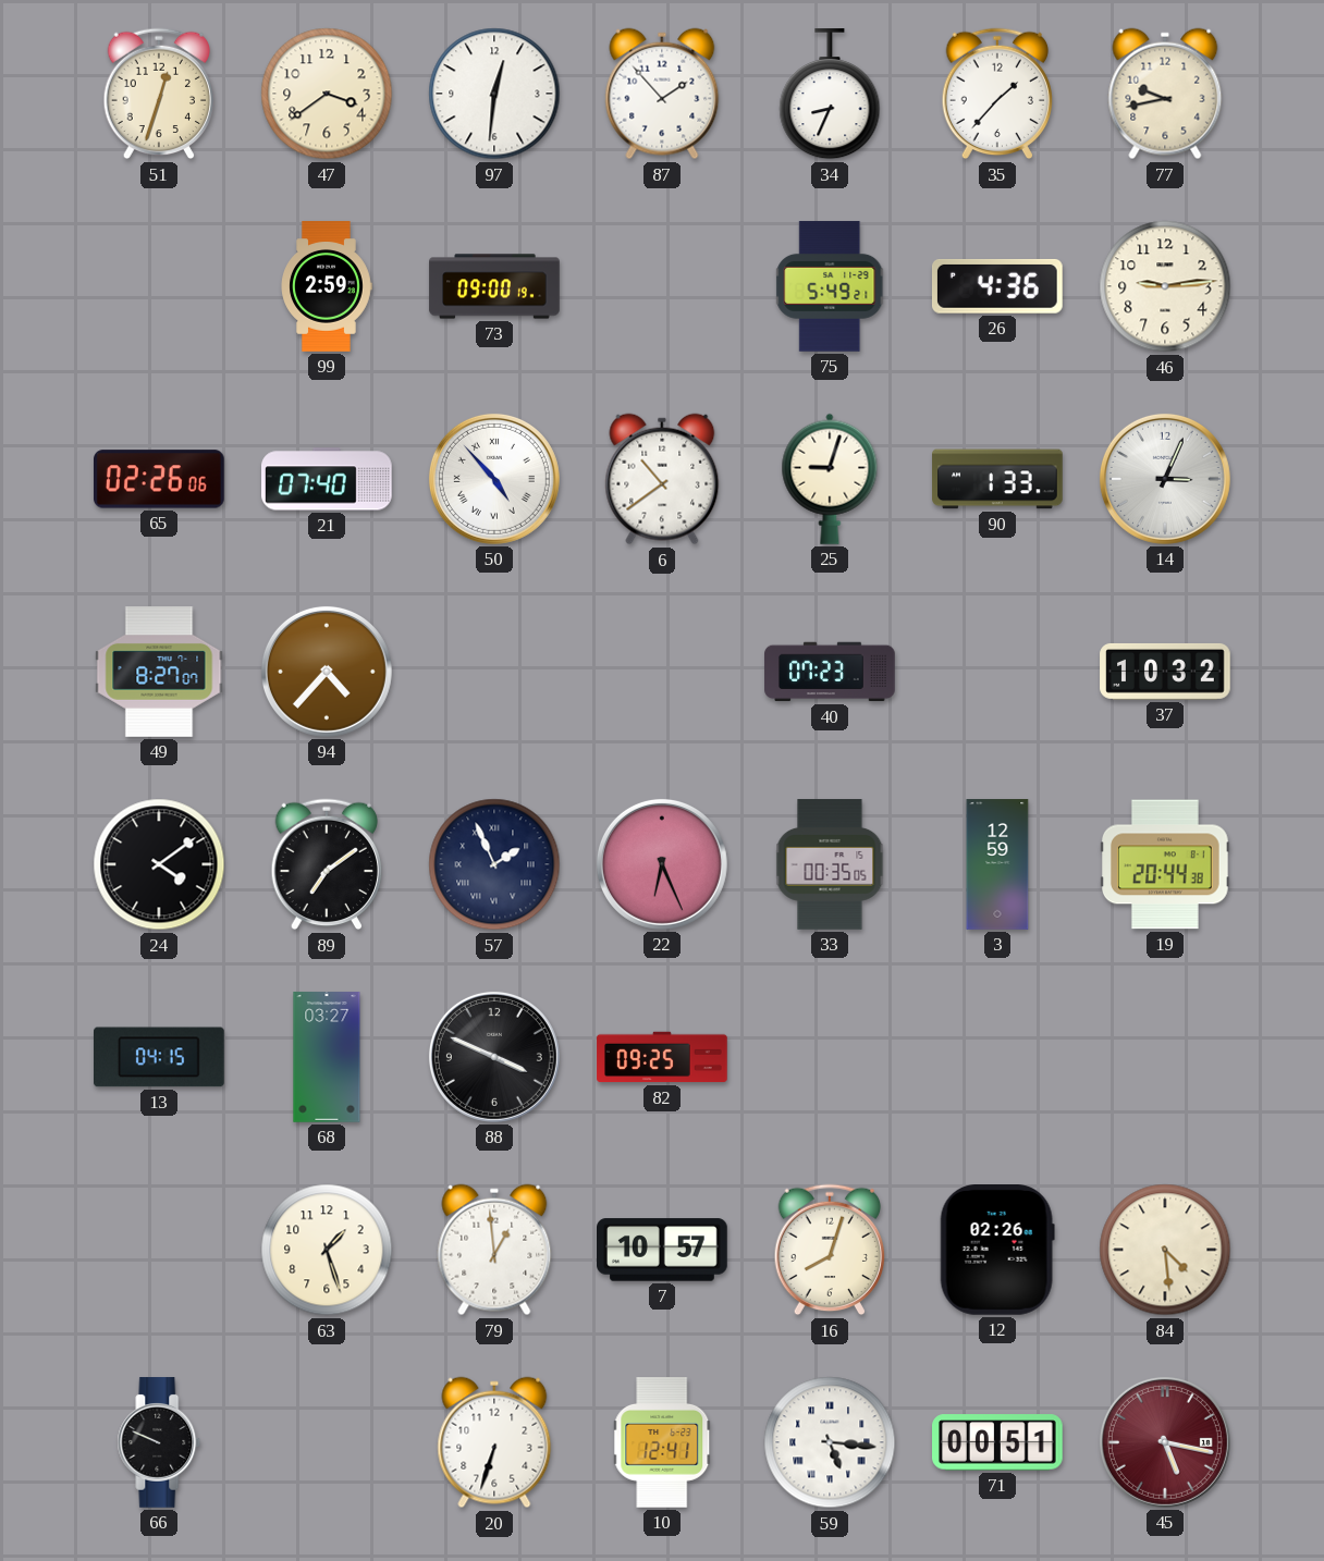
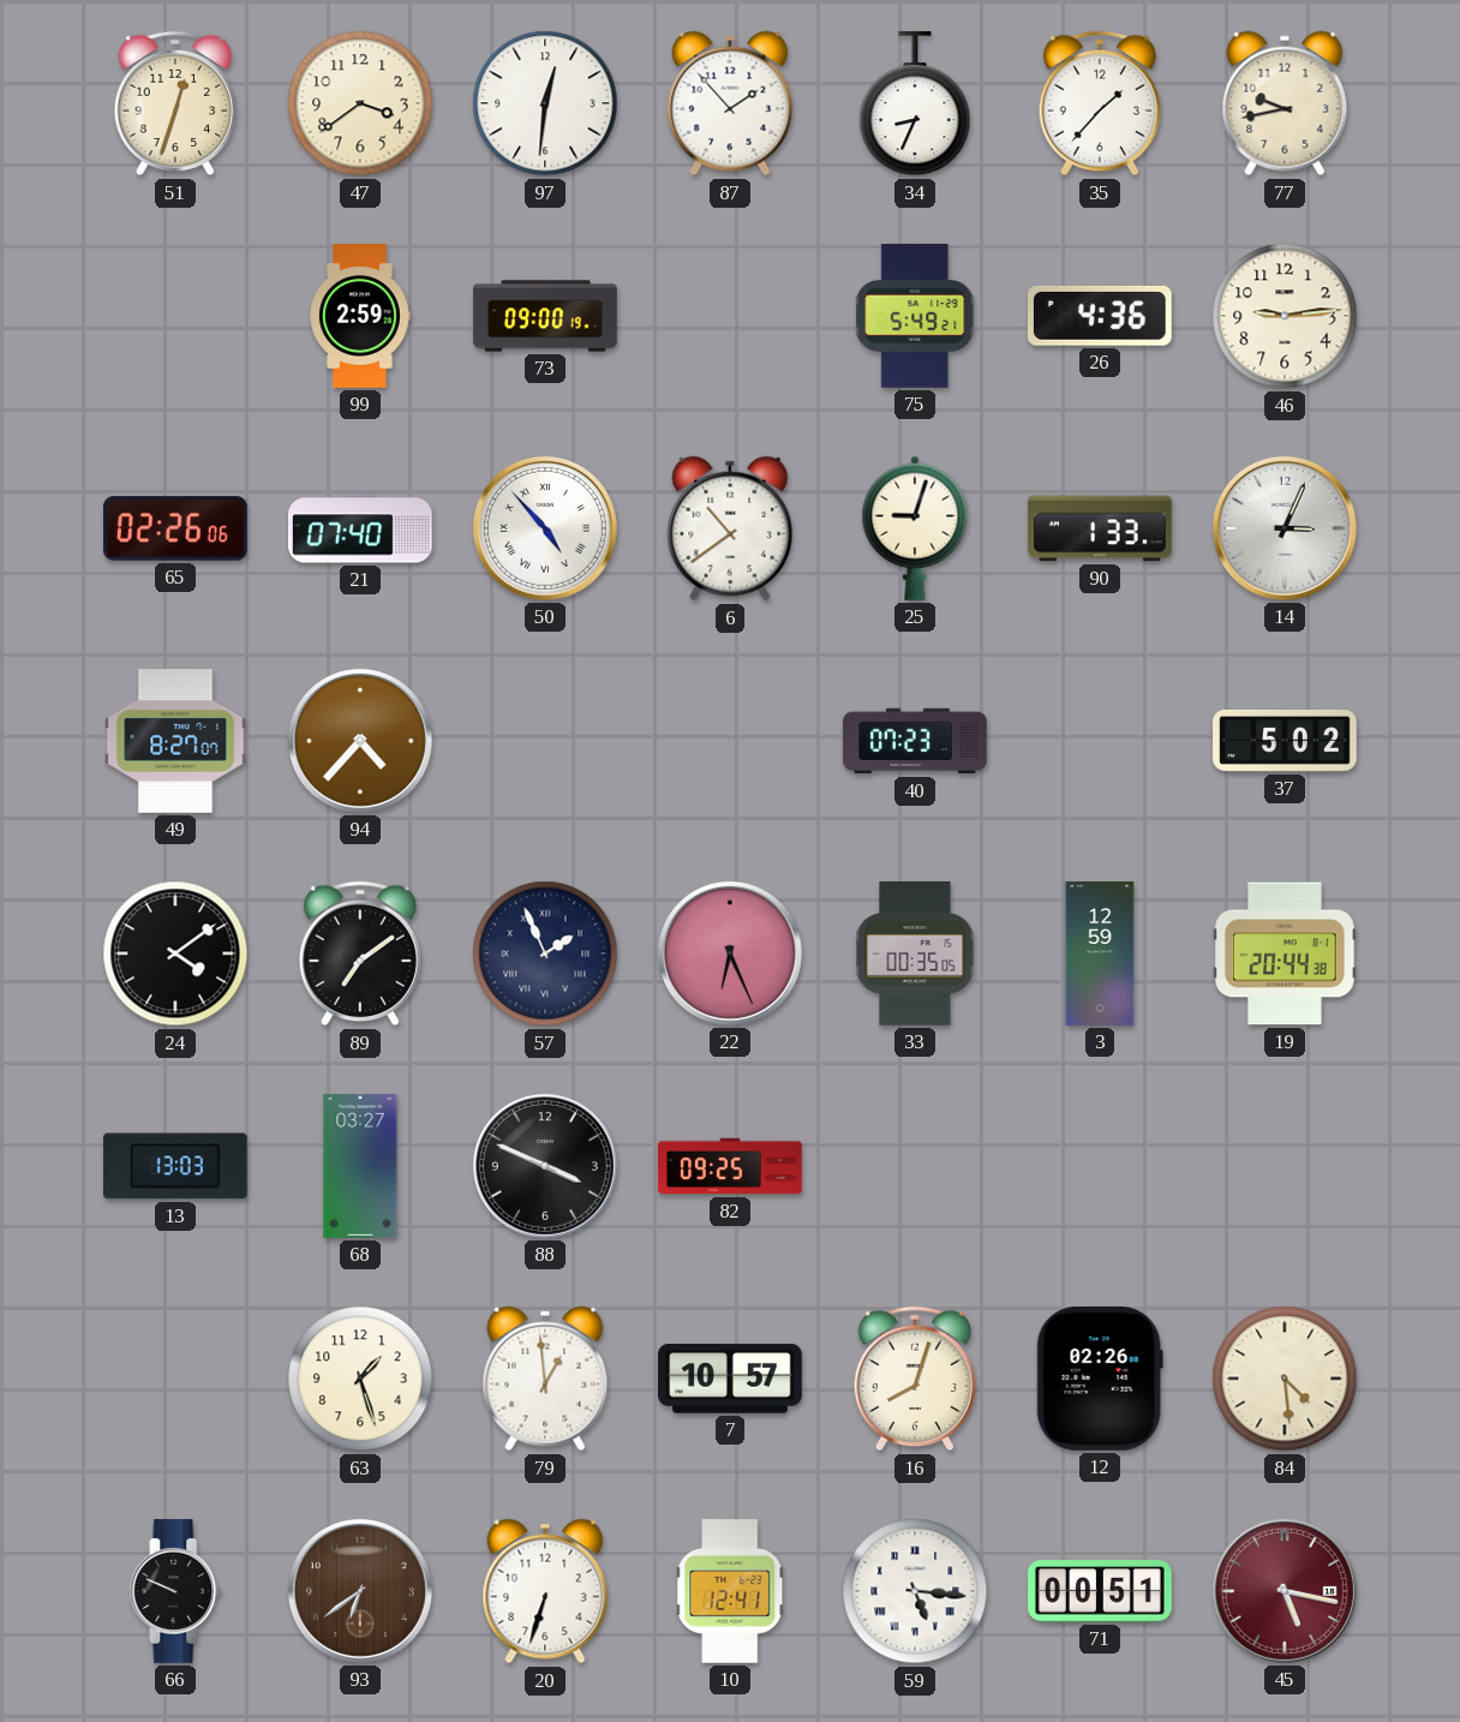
37: 10:32 -> 5:02
13: 04:15 -> 13:03
93: none -> 6:39
